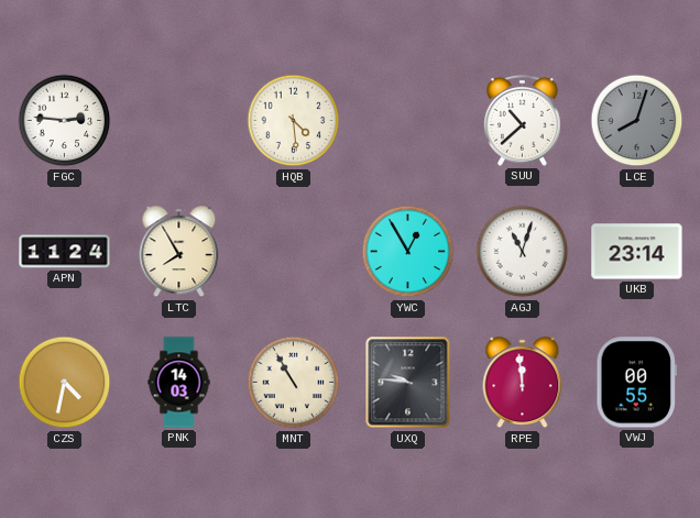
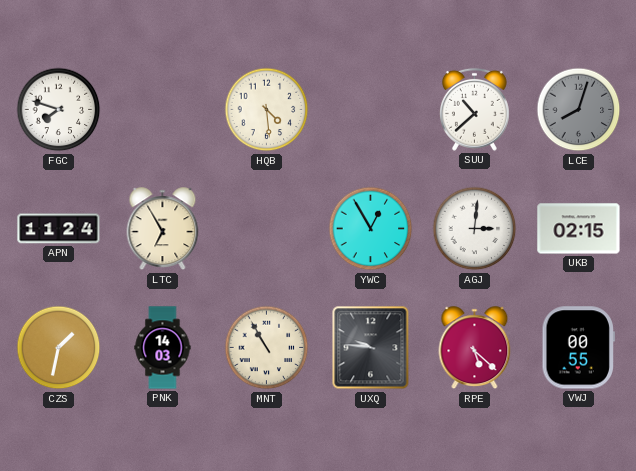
FGC: 2:46 -> 7:48
LTC: 7:55 -> 6:55
AGJ: 11:03 -> 3:01
UKB: 23:14 -> 02:15
CZS: 4:32 -> 1:32
RPE: 11:59 -> 5:22
